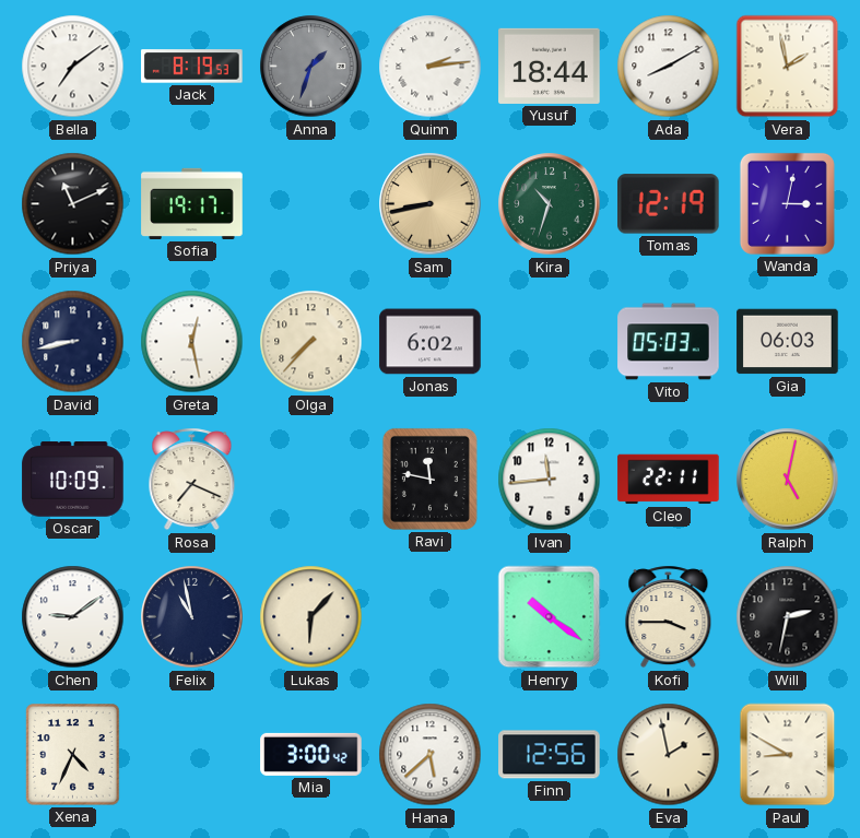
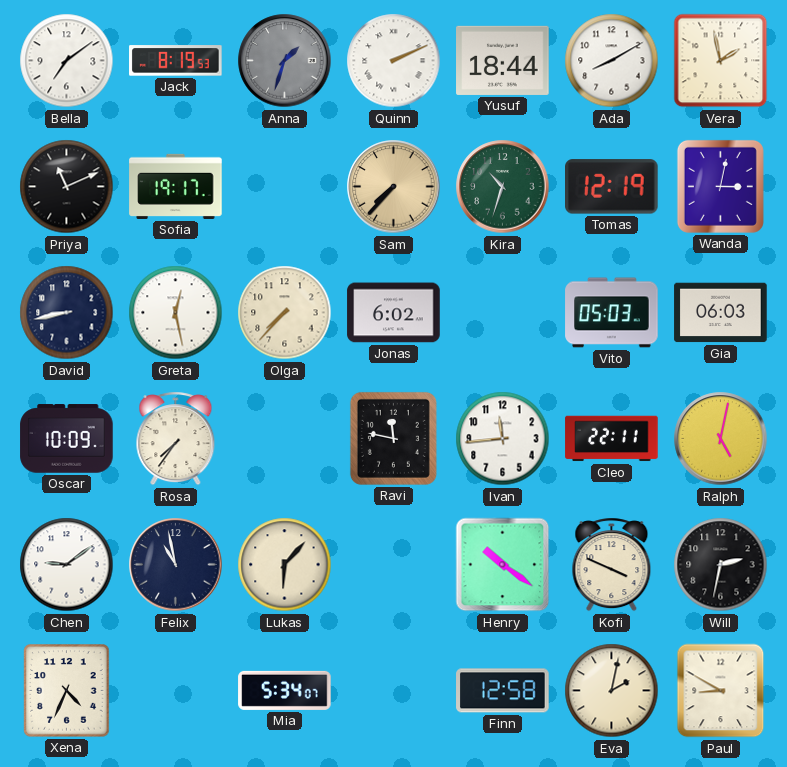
Quinn: 2:14 -> 2:11
Sam: 8:43 -> 7:37
Rosa: 7:19 -> 7:36
Kofi: 3:45 -> 3:49
Mia: 3:00 -> 5:34
Hana: 5:38 -> none
Finn: 12:56 -> 12:58
Eva: 1:58 -> 2:02
